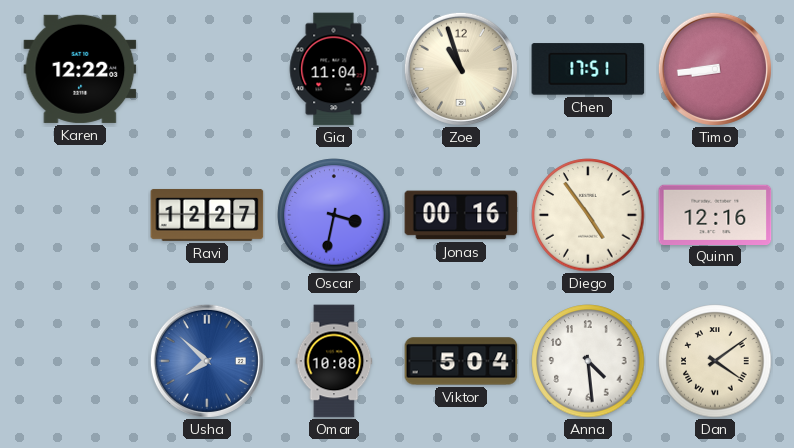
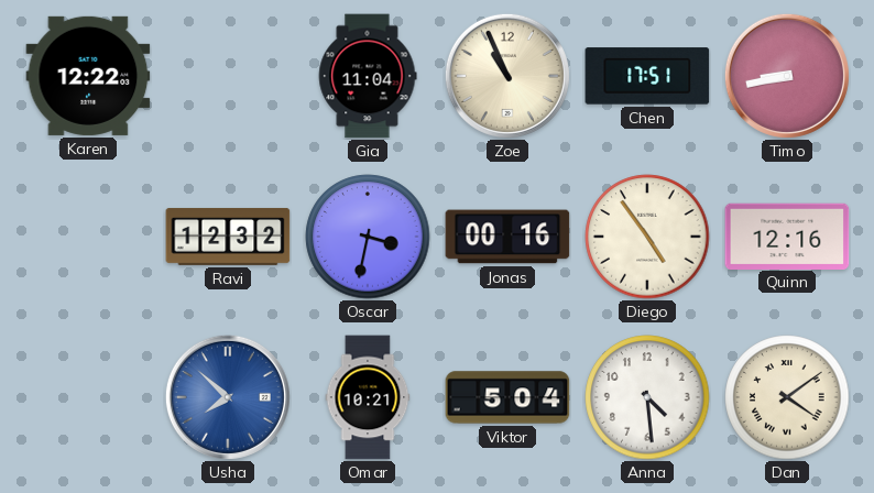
Zoe: 10:57 -> 10:56
Timo: 8:44 -> 8:43
Ravi: 12:27 -> 12:32
Omar: 10:08 -> 10:21
